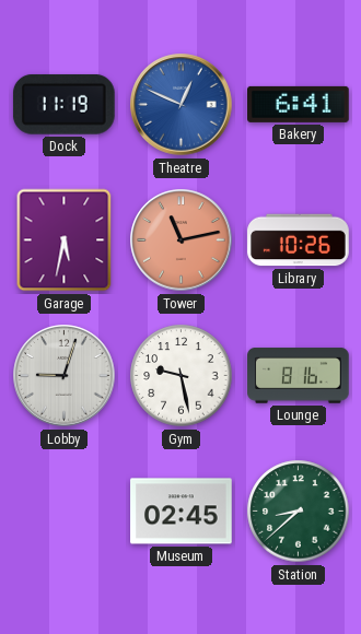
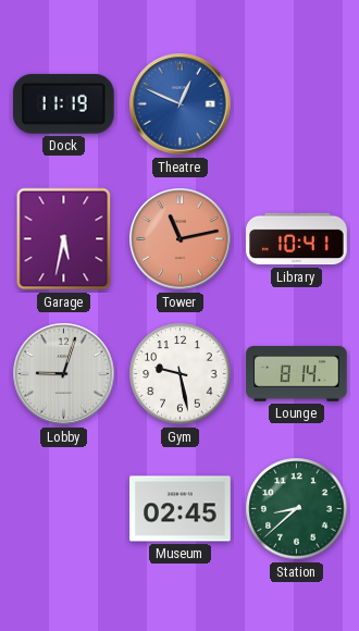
Bakery: 6:41 -> none
Library: 10:26 -> 10:41
Lounge: 8:16 -> 8:14
